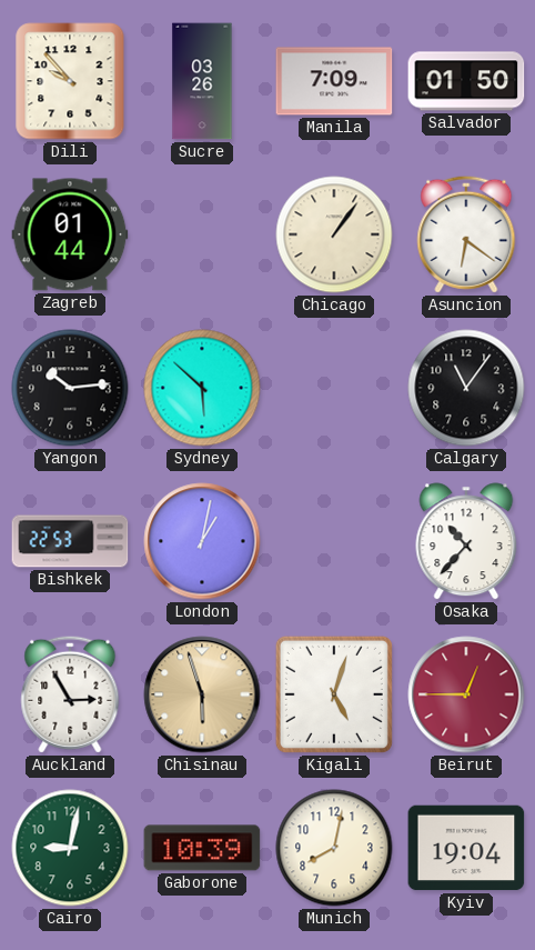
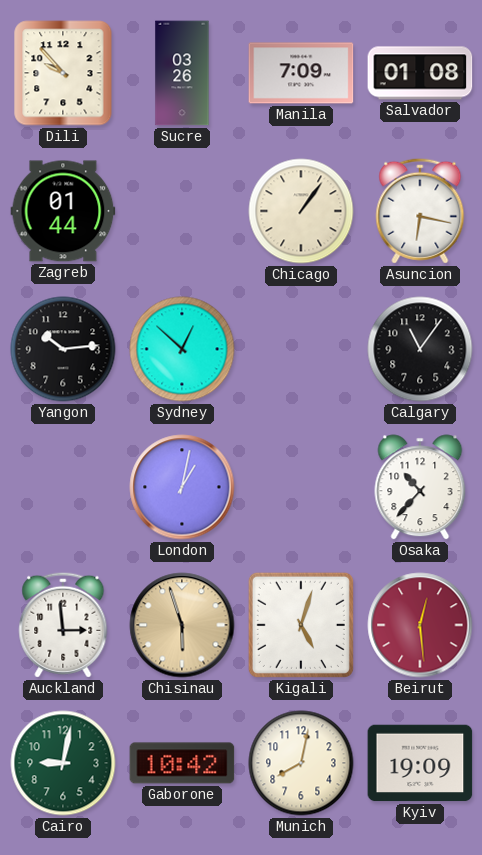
Salvador: 01:50 -> 01:08
Asuncion: 6:21 -> 6:17
Sydney: 5:52 -> 12:52
Bishkek: 22:53 -> none
Auckland: 2:55 -> 2:59
Beirut: 12:45 -> 12:29
Gaborone: 10:39 -> 10:42
Kyiv: 19:04 -> 19:09
